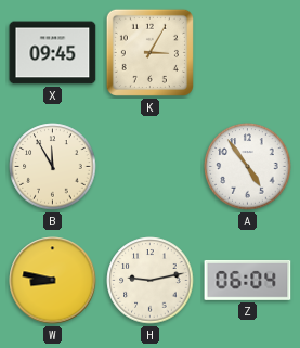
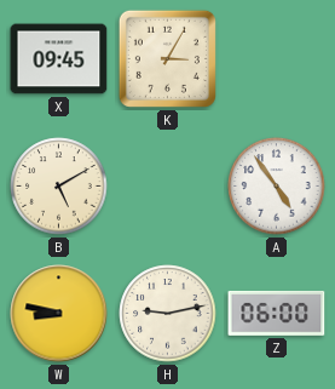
B: 11:55 -> 5:10
Z: 06:04 -> 06:00
